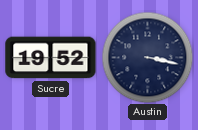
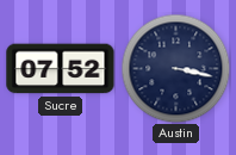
Sucre: 19:52 -> 07:52
